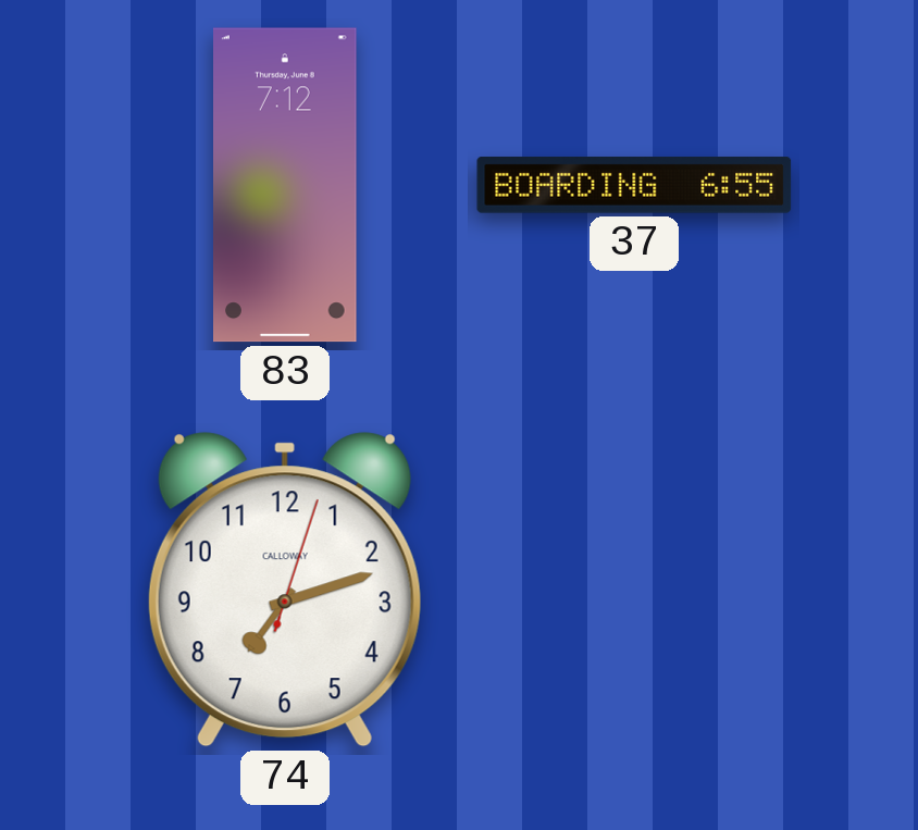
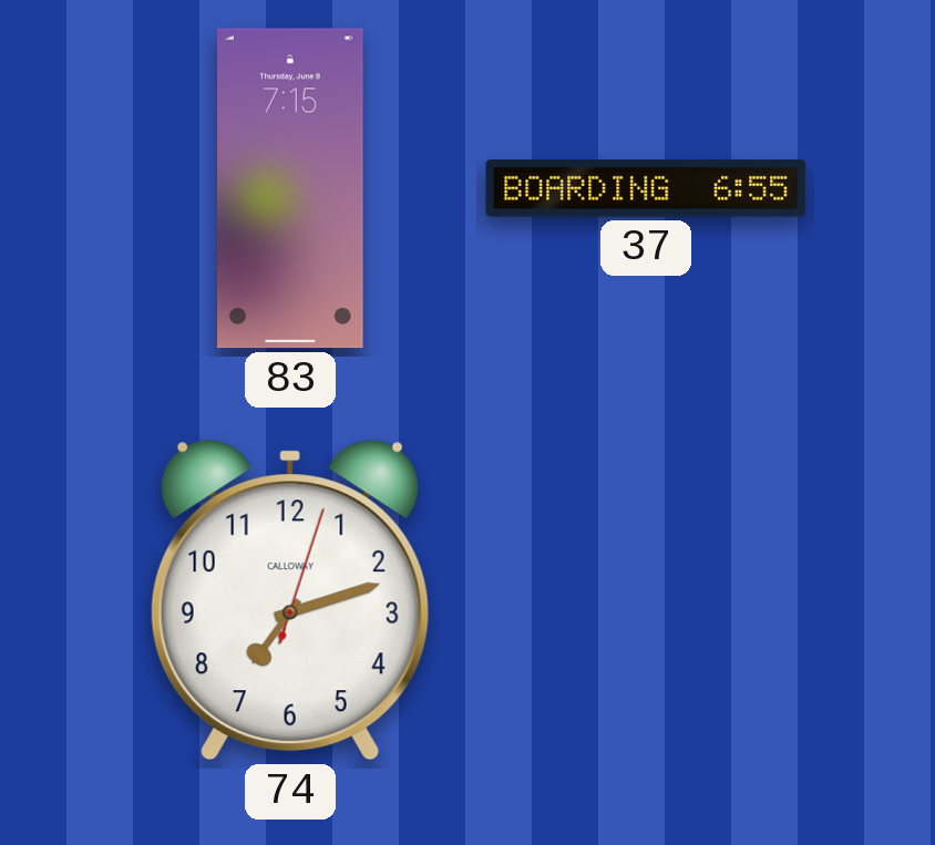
83: 7:12 -> 7:15
